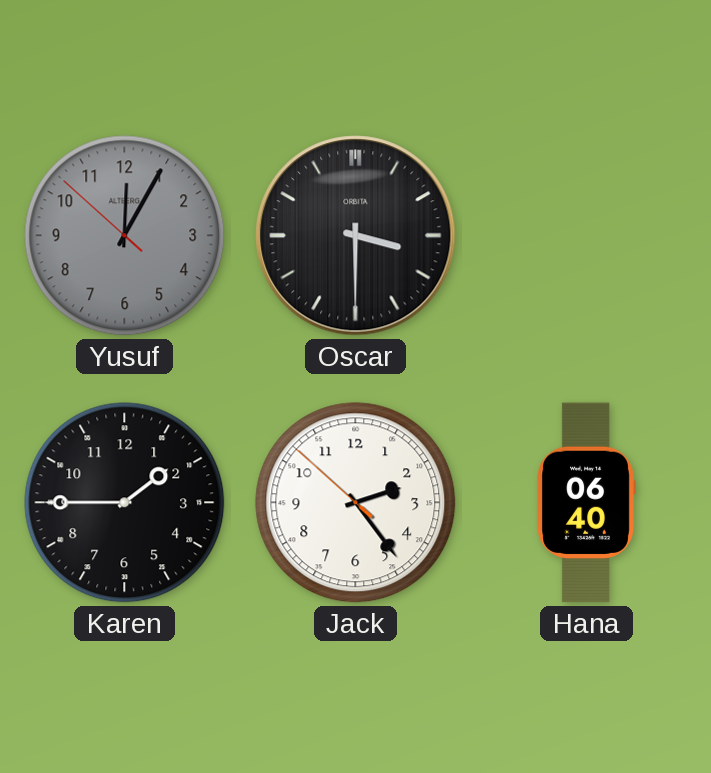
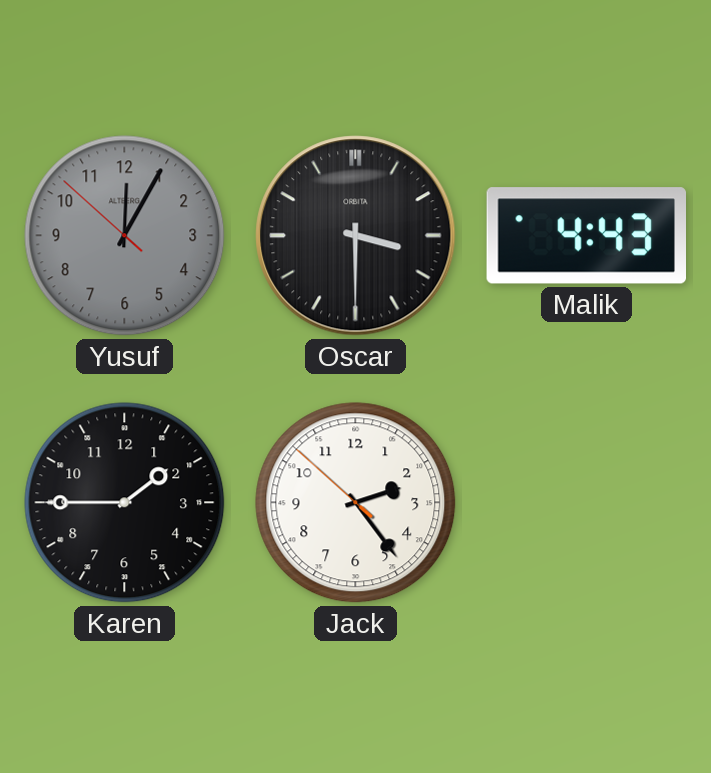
Malik: none -> 4:43
Hana: 06:40 -> none
